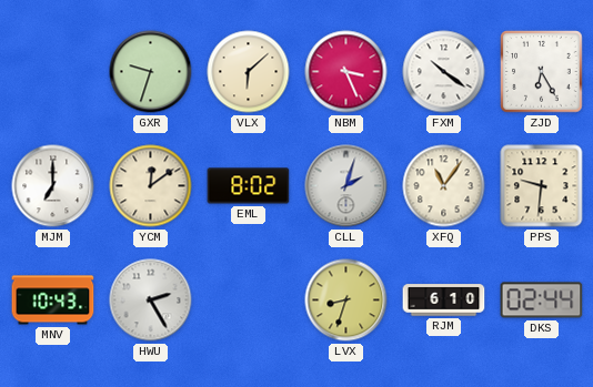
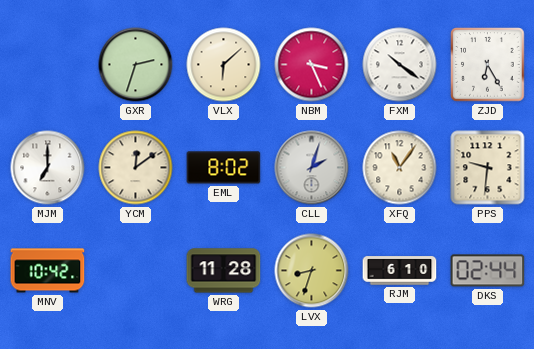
GXR: 9:33 -> 2:33
MNV: 10:43 -> 10:42
HWU: 2:25 -> none
WRG: none -> 11:28
